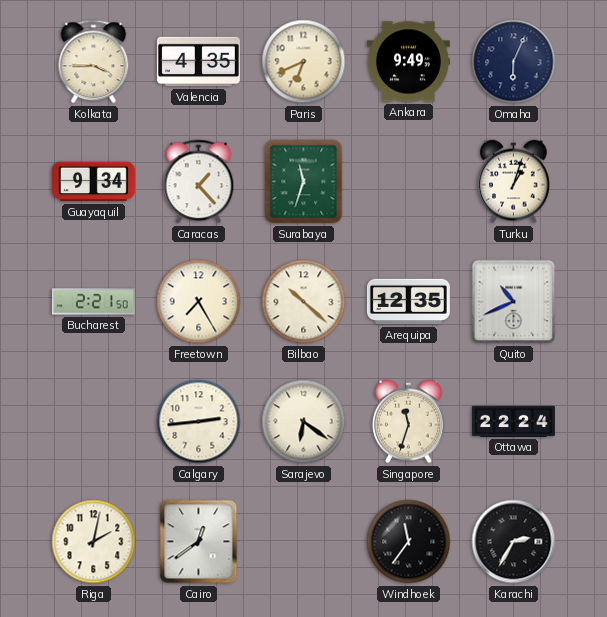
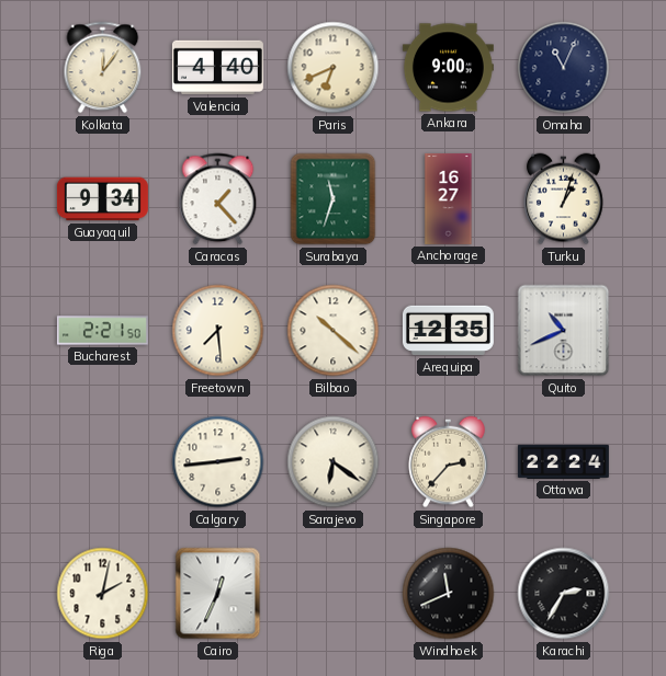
Kolkata: 3:45 -> 12:06
Valencia: 4:35 -> 4:40
Ankara: 9:49 -> 9:00
Omaha: 6:04 -> 11:04
Anchorage: none -> 16:27
Freetown: 7:25 -> 7:29
Singapore: 11:33 -> 2:37
Cairo: 12:39 -> 12:34
Windhoek: 11:36 -> 11:41
